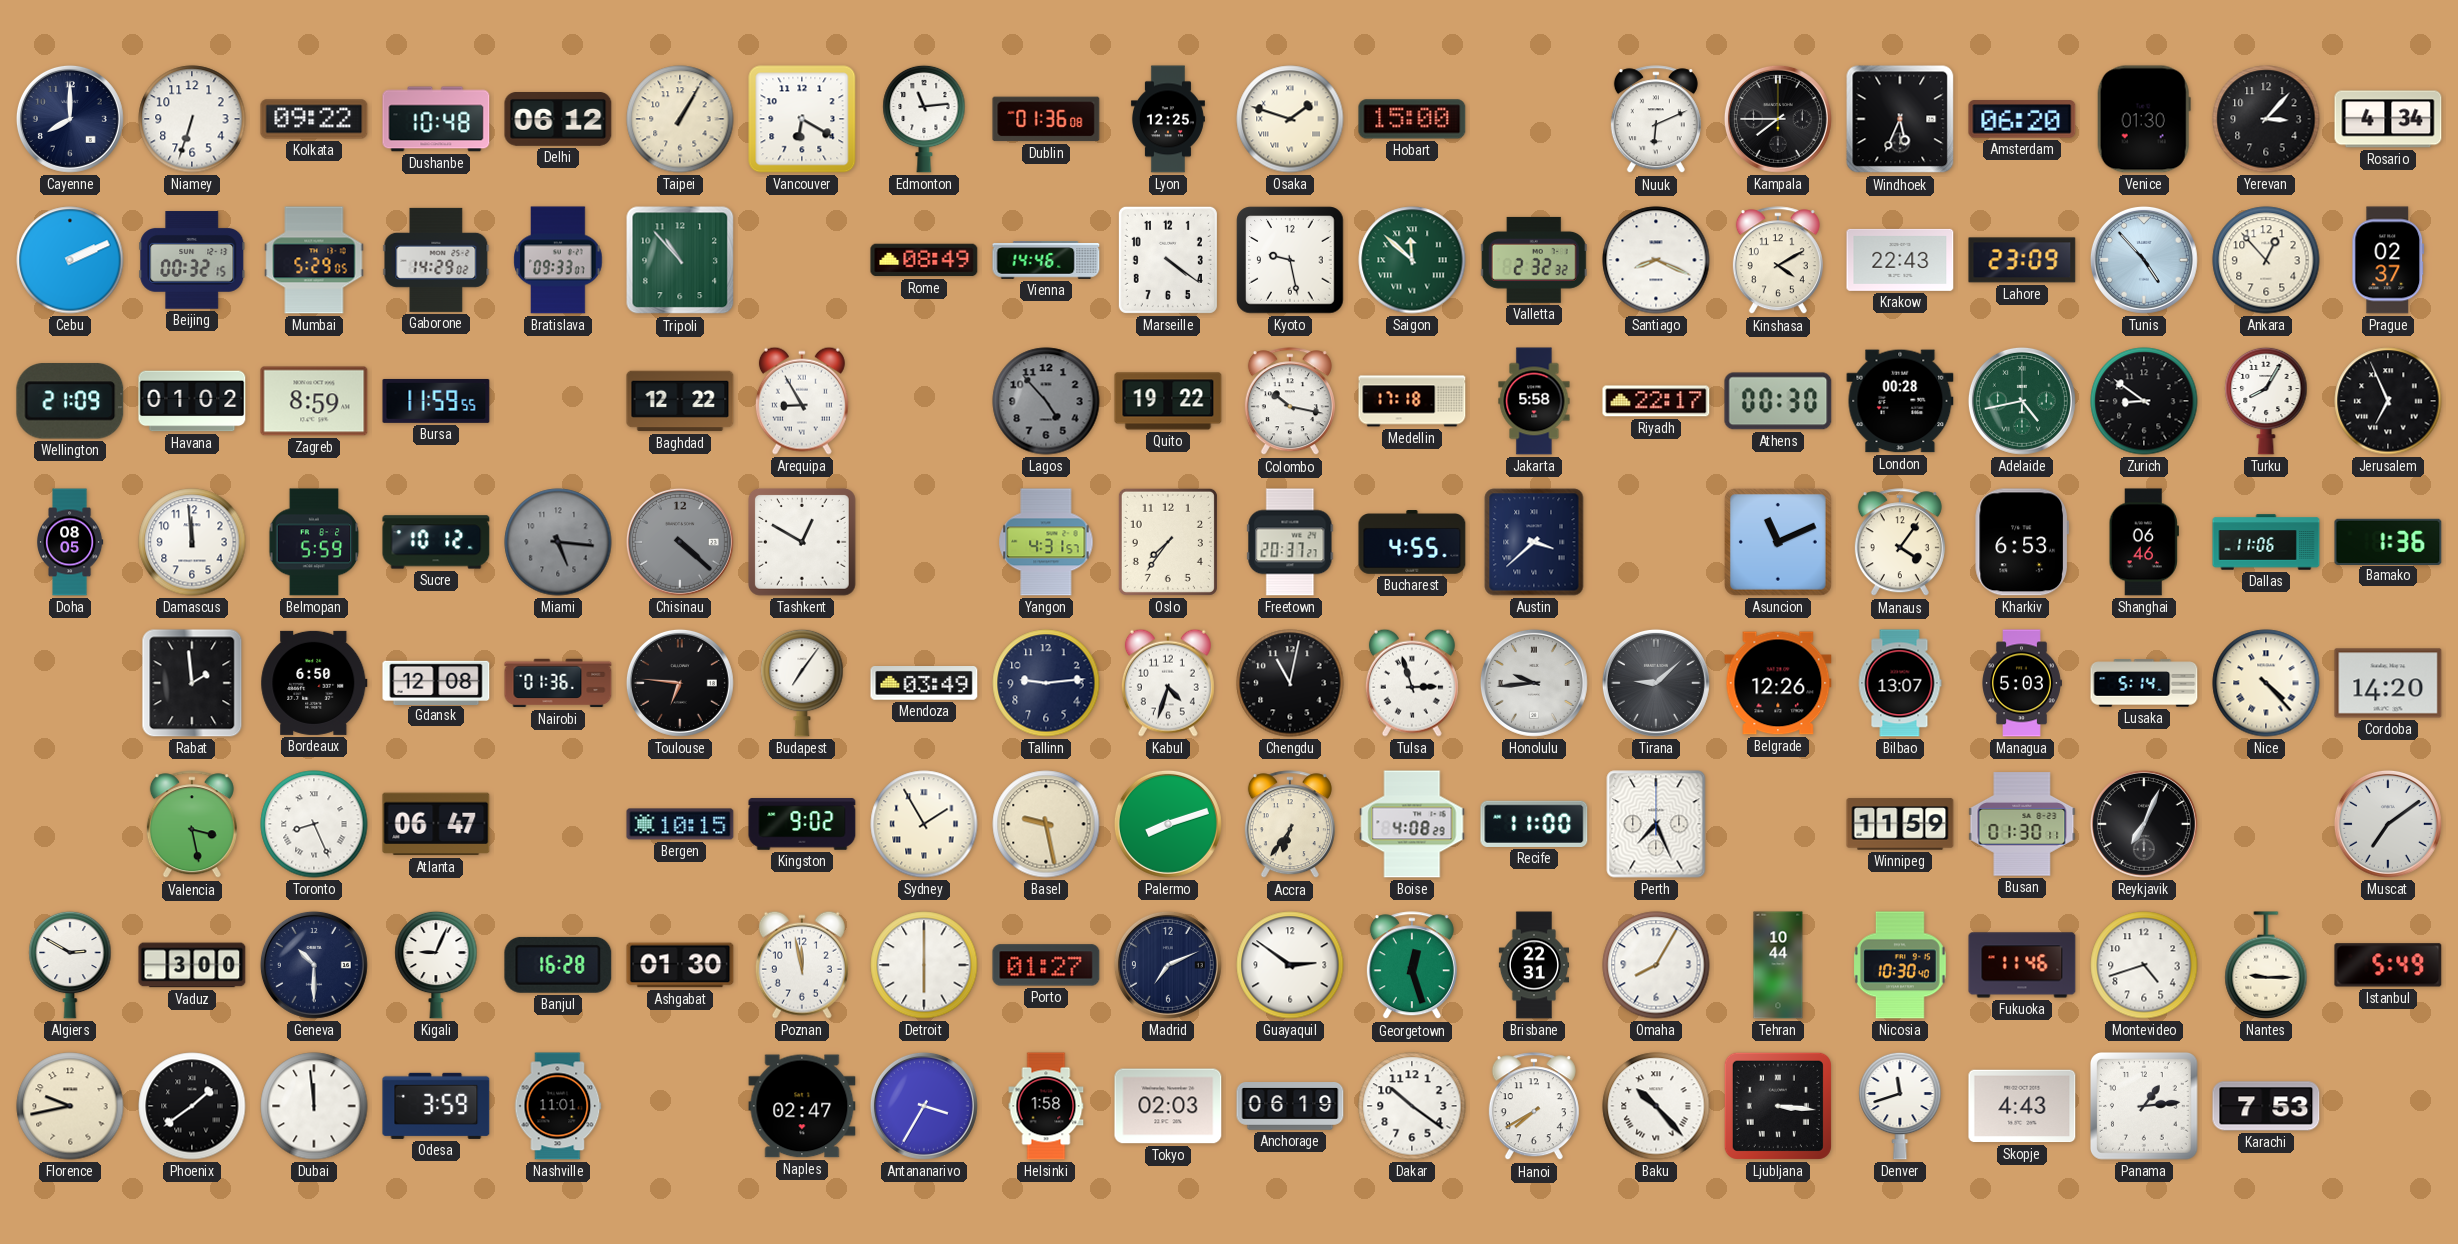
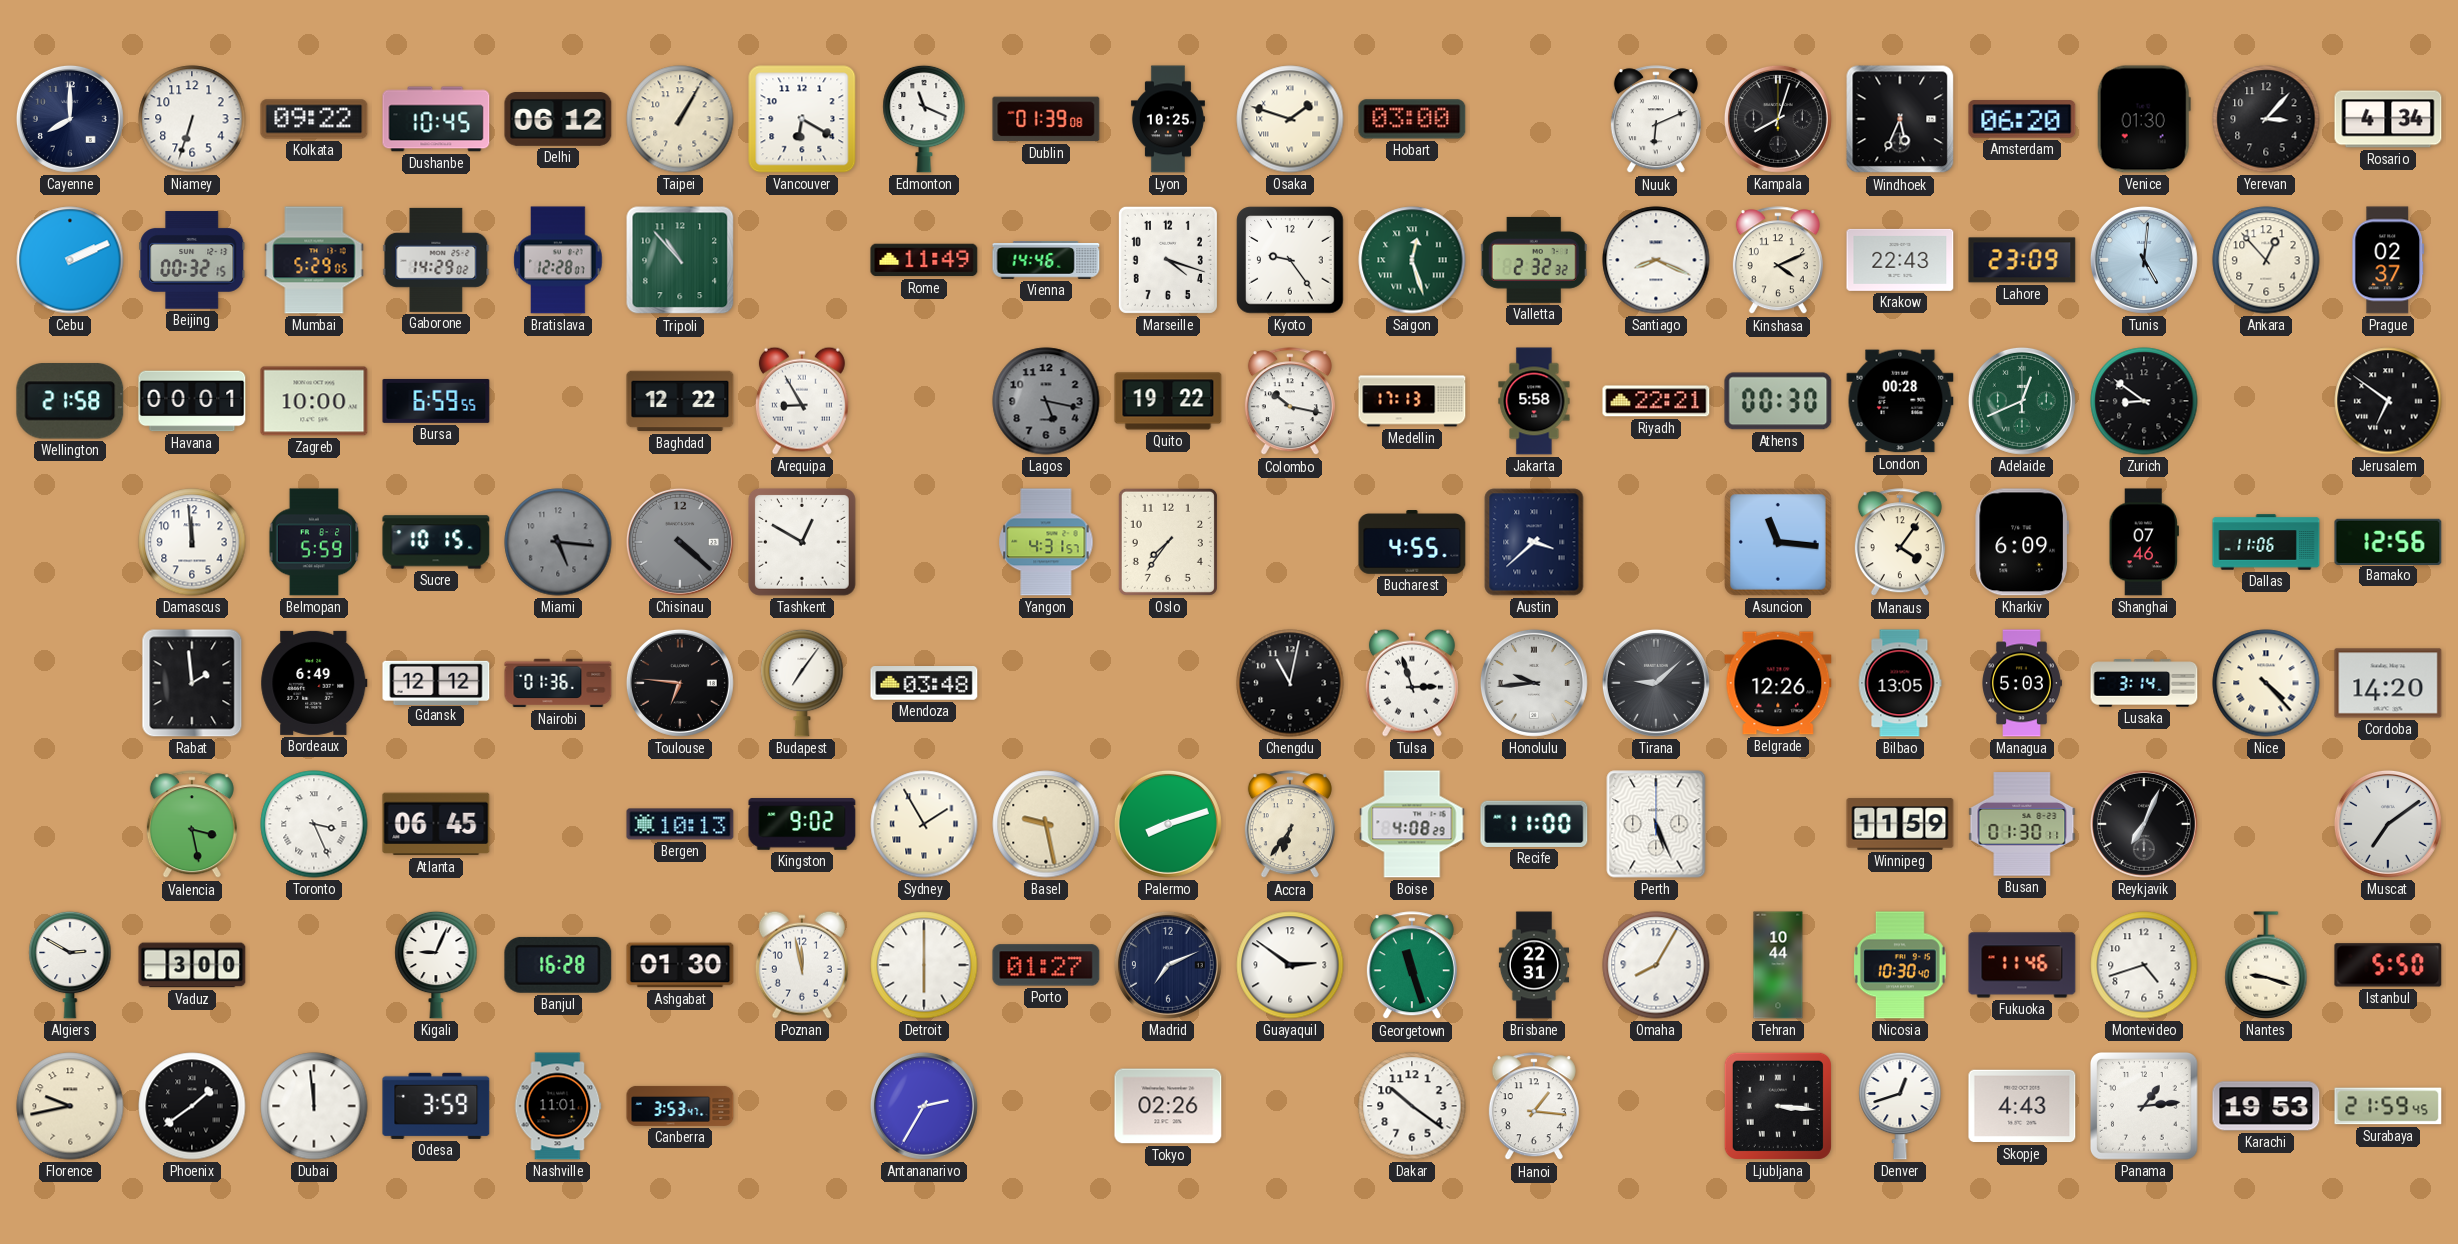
Dushanbe: 10:48 -> 10:45
Edmonton: 11:14 -> 11:19
Dublin: 01:36 -> 01:39
Lyon: 12:25 -> 10:25
Hobart: 15:00 -> 03:00
Kampala: 7:45 -> 8:03
Bratislava: 09:33 -> 12:28
Rome: 08:49 -> 11:49
Marseille: 4:21 -> 4:18
Kyoto: 9:28 -> 9:24
Saigon: 11:52 -> 12:27
Kinshasa: 4:10 -> 4:11
Tunis: 4:53 -> 5:01
Wellington: 21:09 -> 21:58
Havana: 01:02 -> 00:01
Zagreb: 8:59 -> 10:00
Bursa: 11:59 -> 6:59
Lagos: 4:53 -> 5:17
Medellin: 17:18 -> 17:13
Riyadh: 22:17 -> 22:21
Adelaide: 4:43 -> 12:41
Turku: 8:05 -> none
Jerusalem: 6:56 -> 6:51
Doha: 08:05 -> none
Sucre: 10:12 -> 10:15
Freetown: 20:37 -> none
Asuncion: 11:11 -> 11:16
Kharkiv: 6:53 -> 6:09
Shanghai: 06:46 -> 07:46
Bamako: 1:36 -> 12:56
Bordeaux: 6:50 -> 6:49
Gdansk: 12:08 -> 12:12
Mendoza: 03:49 -> 03:48
Tallinn: 9:14 -> none
Kabul: 4:33 -> none
Bilbao: 13:07 -> 13:05
Lusaka: 5:14 -> 3:14
Toronto: 8:26 -> 3:26
Atlanta: 06:47 -> 06:45
Bergen: 10:15 -> 10:13
Perth: 7:26 -> 5:26
Geneva: 10:30 -> none
Georgetown: 12:27 -> 11:27
Nantes: 9:15 -> 9:18
Istanbul: 5:49 -> 5:50
Canberra: none -> 3:53
Naples: 02:47 -> none
Antananarivo: 3:35 -> 2:35
Helsinki: 1:58 -> none
Tokyo: 02:03 -> 02:26
Anchorage: 06:19 -> none
Hanoi: 7:40 -> 1:16
Baku: 10:23 -> none
Denver: 11:42 -> 12:42
Karachi: 7:53 -> 19:53
Surabaya: none -> 21:59
